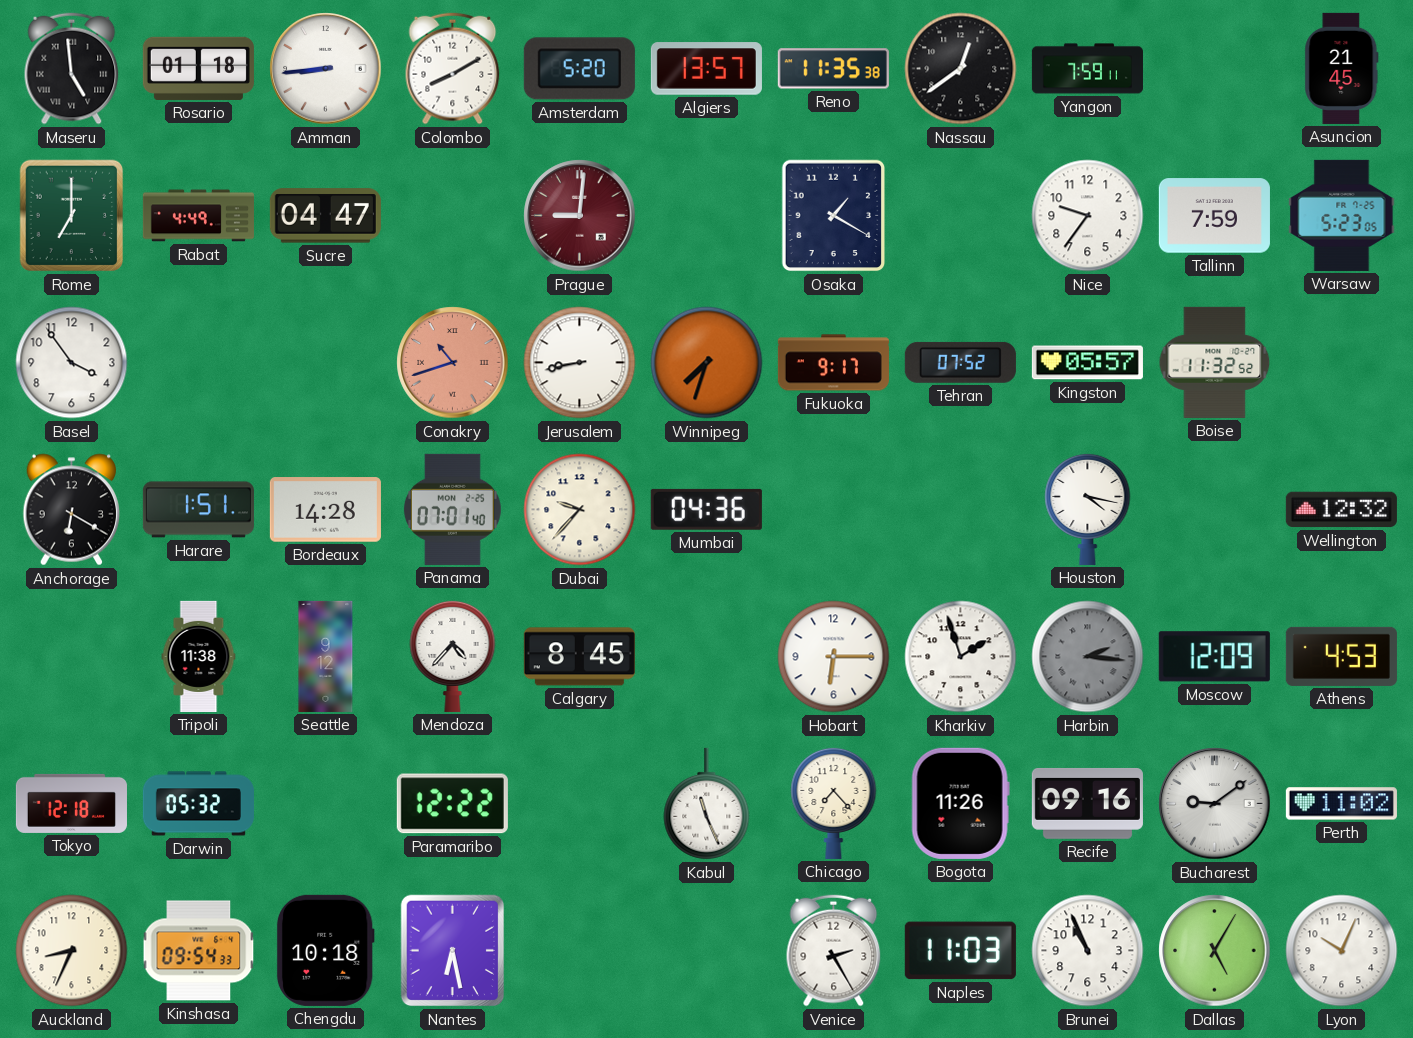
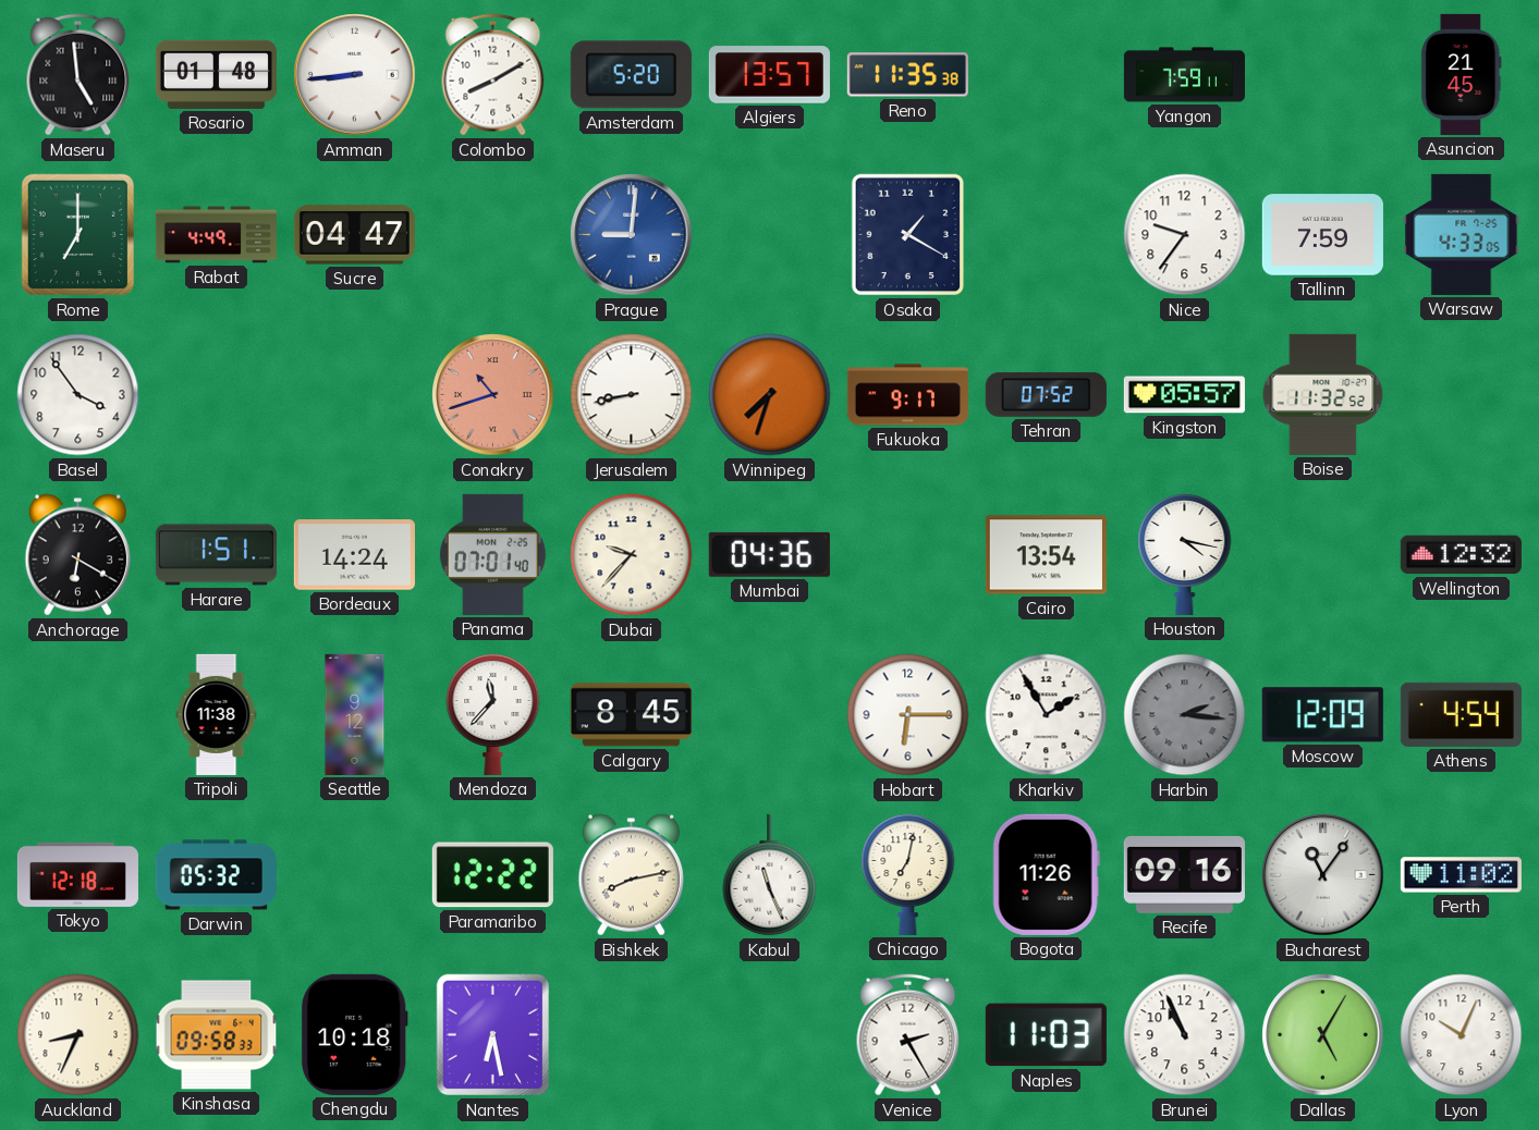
Rosario: 01:18 -> 01:48
Nassau: 12:39 -> none
Prague dial: burgundy -> blue
Warsaw: 5:23 -> 4:33
Bordeaux: 14:28 -> 14:24
Cairo: none -> 13:54
Mendoza: 4:37 -> 11:37
Kharkiv: 1:57 -> 1:55
Athens: 4:53 -> 4:54
Bishkek: none -> 8:13
Chicago: 7:23 -> 7:02
Bucharest: 9:09 -> 11:06
Kinshasa: 09:54 -> 09:58
